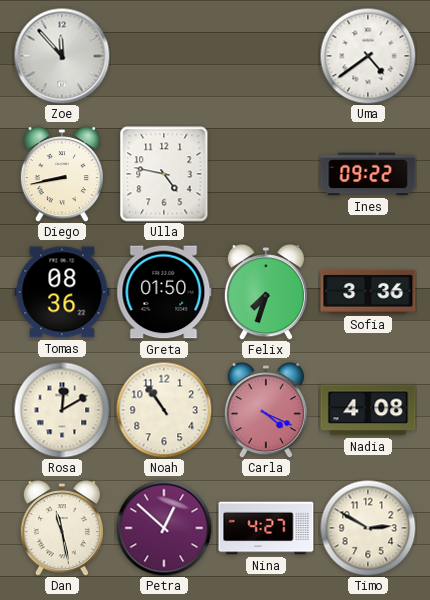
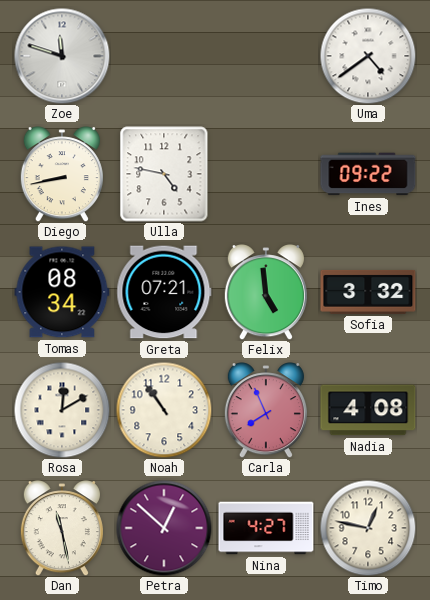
Zoe: 11:53 -> 11:48
Tomas: 08:36 -> 08:34
Greta: 01:50 -> 07:21
Felix: 7:33 -> 4:59
Sofia: 3:36 -> 3:32
Carla: 4:19 -> 7:56
Timo: 2:50 -> 12:47
